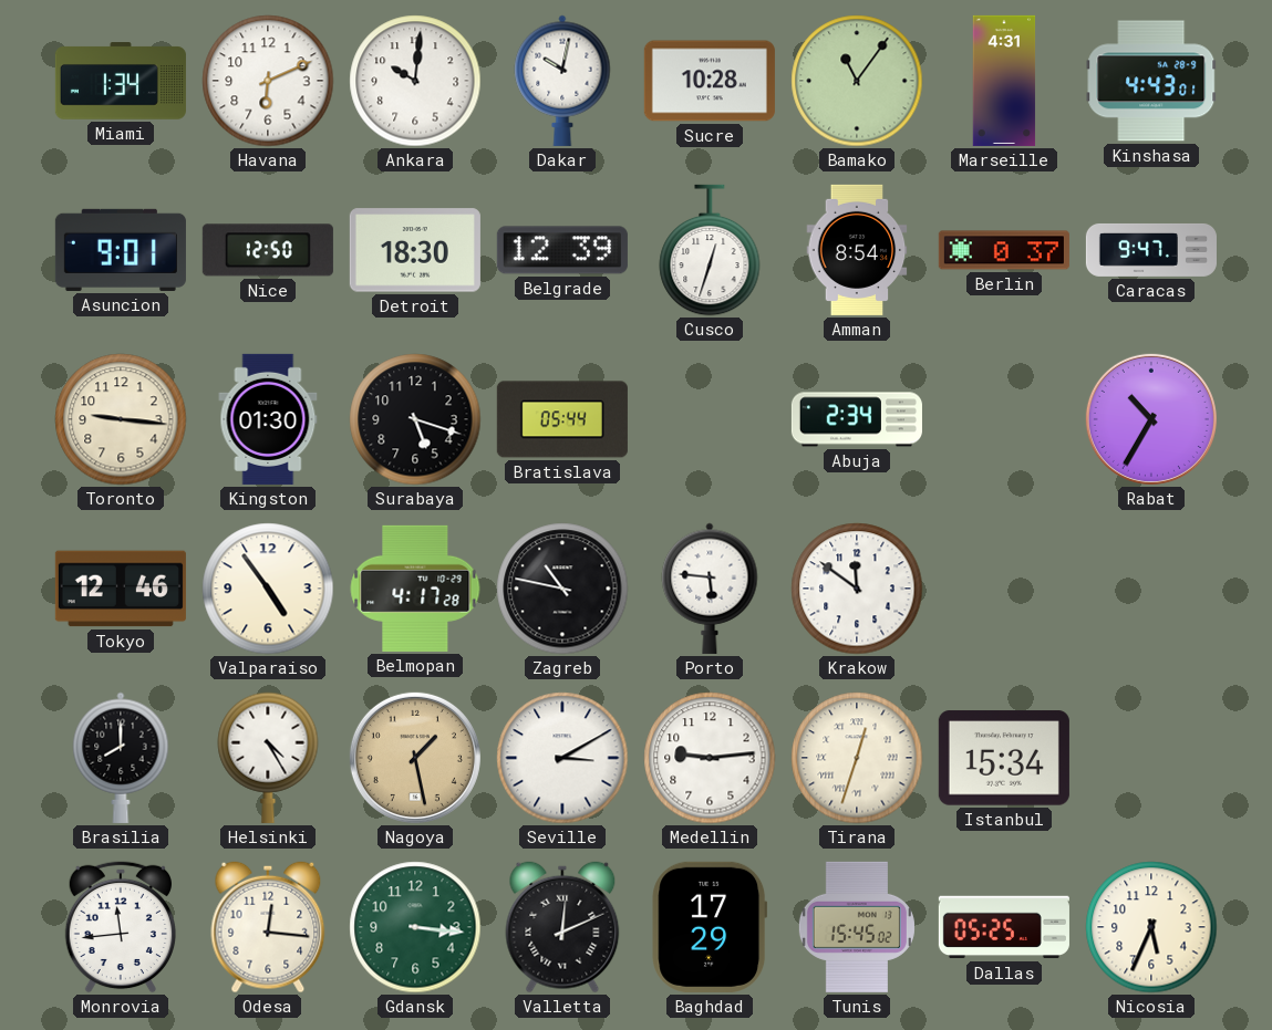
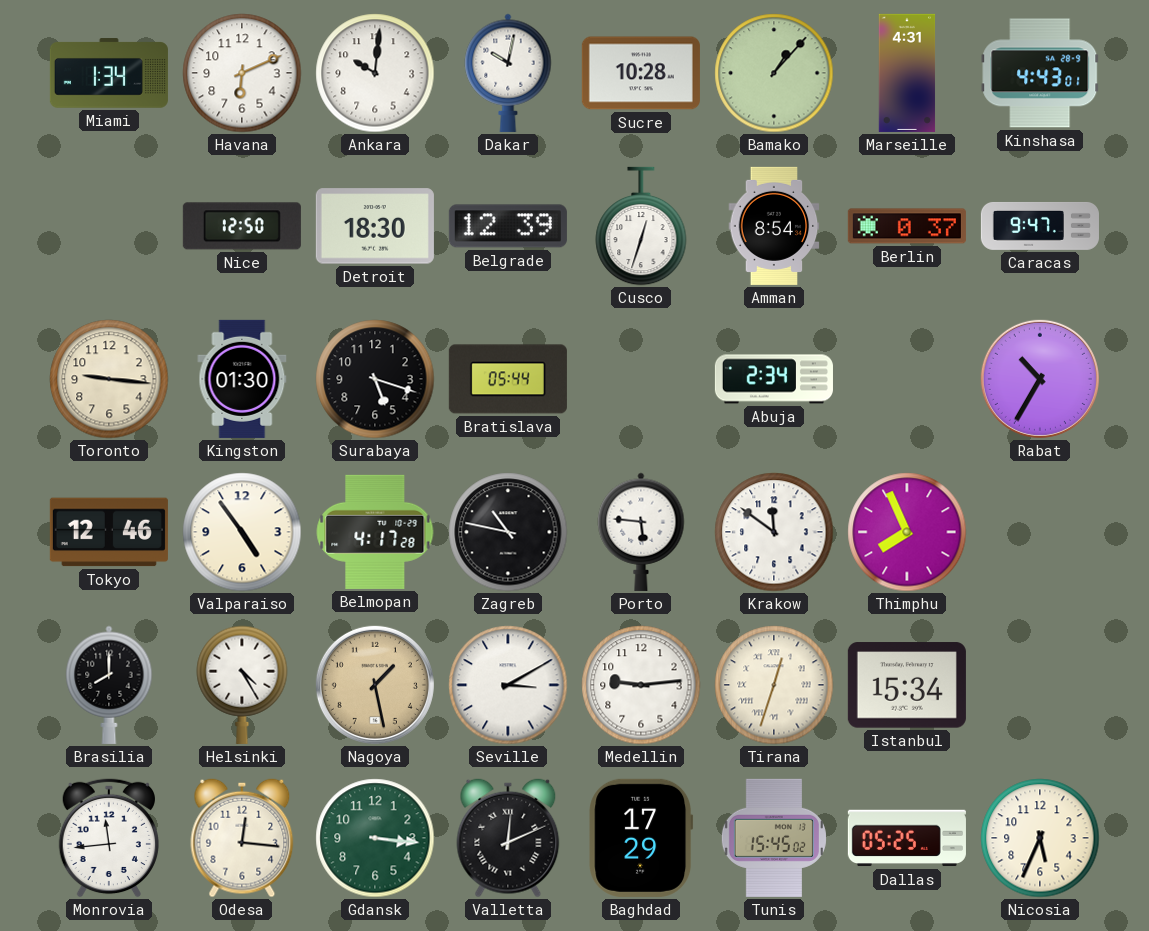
Bamako: 11:06 -> 1:07
Asuncion: 9:01 -> none
Thimphu: none -> 7:56
